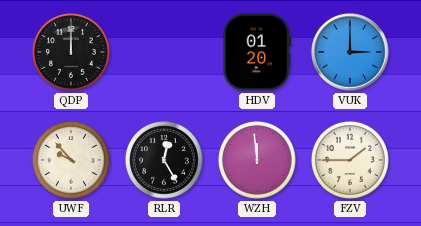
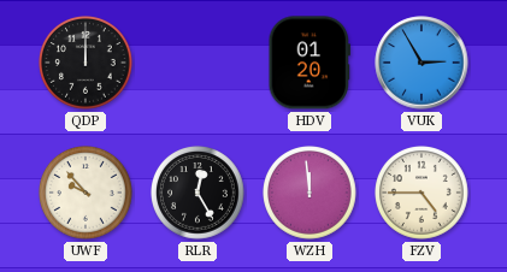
VUK: 3:00 -> 2:55
FZV: 1:45 -> 4:45
